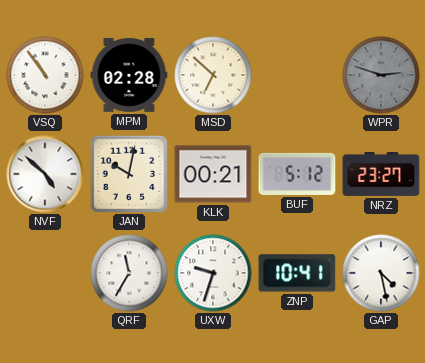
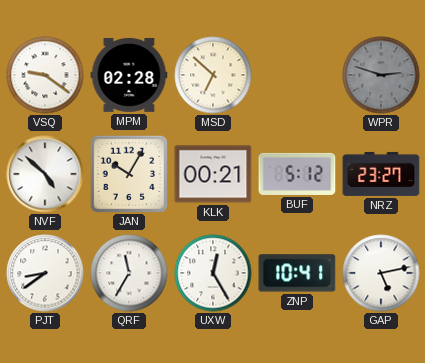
VSQ: 10:54 -> 9:21
JAN: 10:02 -> 10:05
PJT: none -> 8:39
UXW: 9:33 -> 12:25
GAP: 4:28 -> 5:13
